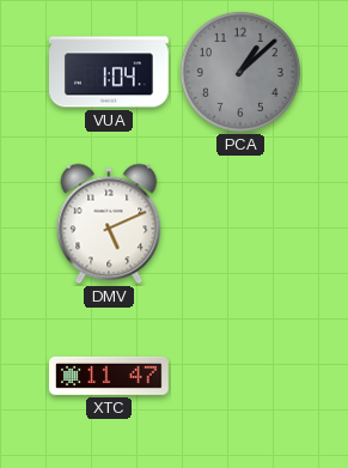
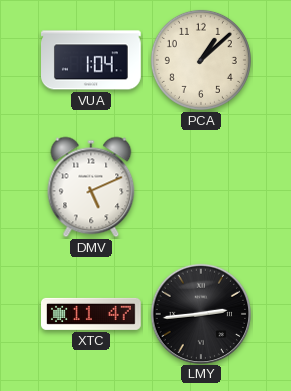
PCA dial: grey -> cream
LMY: none -> 2:44
